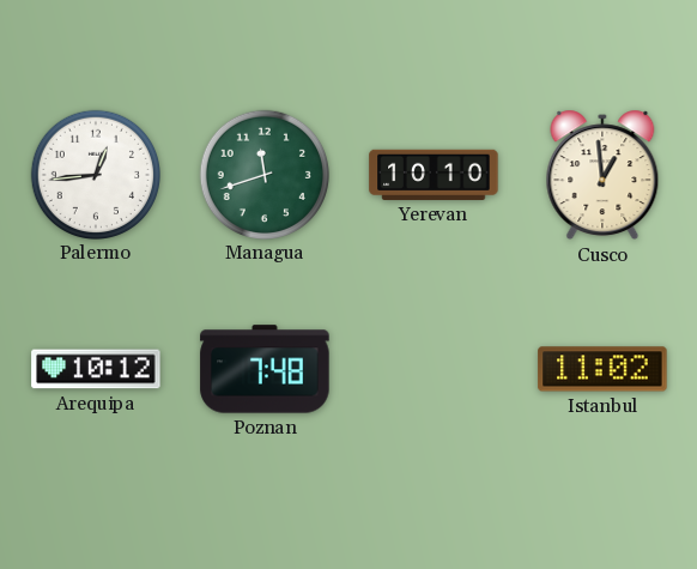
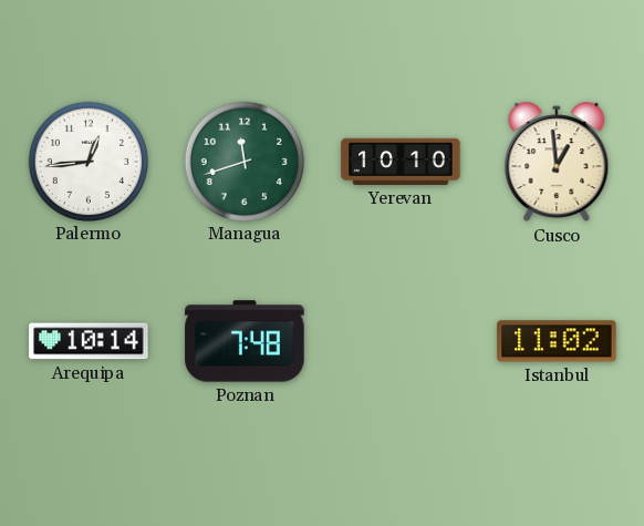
Arequipa: 10:12 -> 10:14
